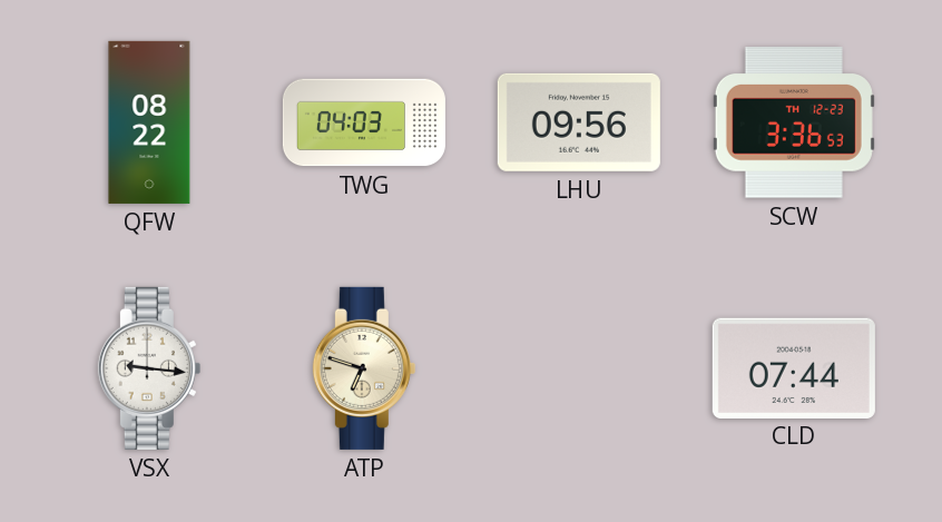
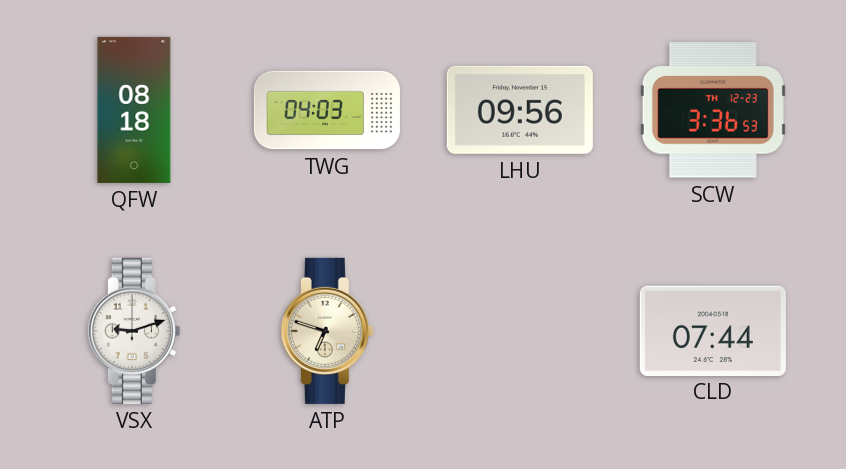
QFW: 08:22 -> 08:18
VSX: 9:16 -> 9:12
